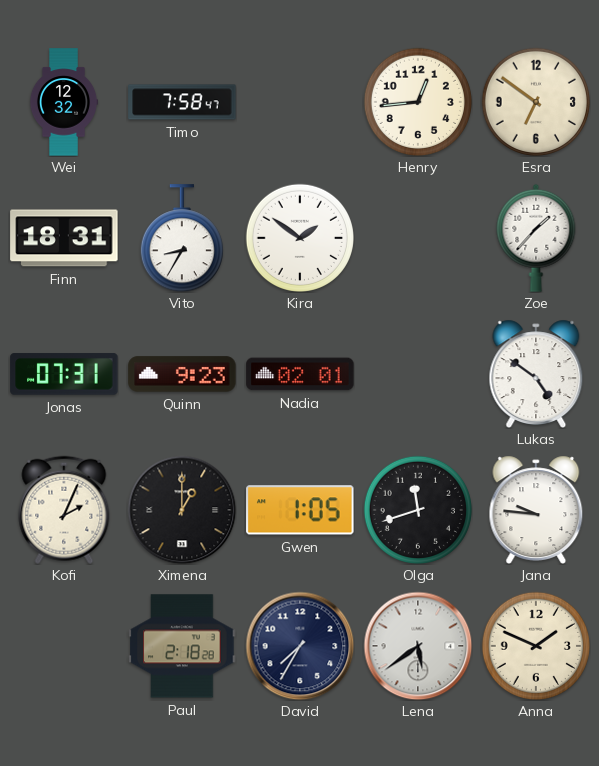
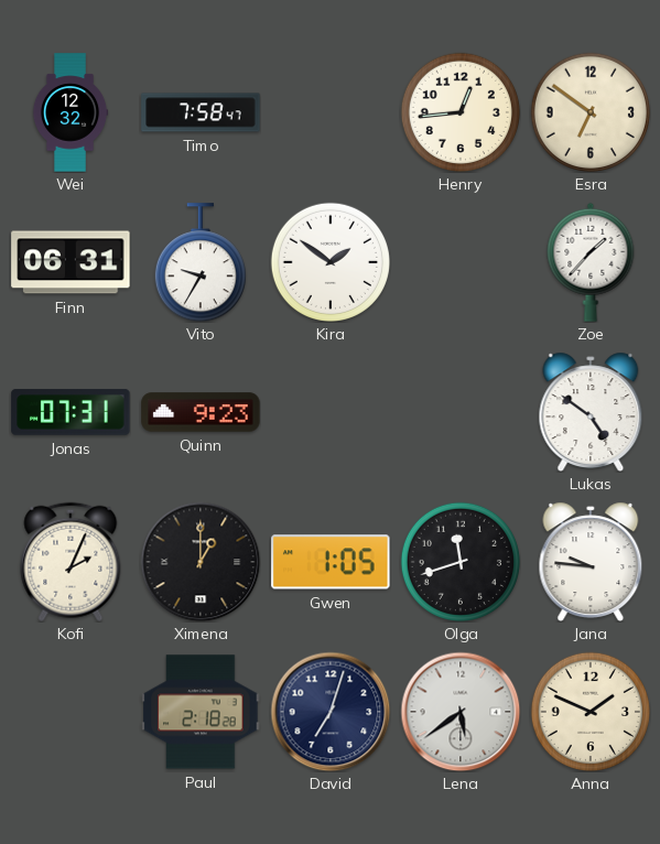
Finn: 18:31 -> 06:31
Vito: 8:35 -> 9:35
Nadia: 02:01 -> none
David: 7:35 -> 7:03
